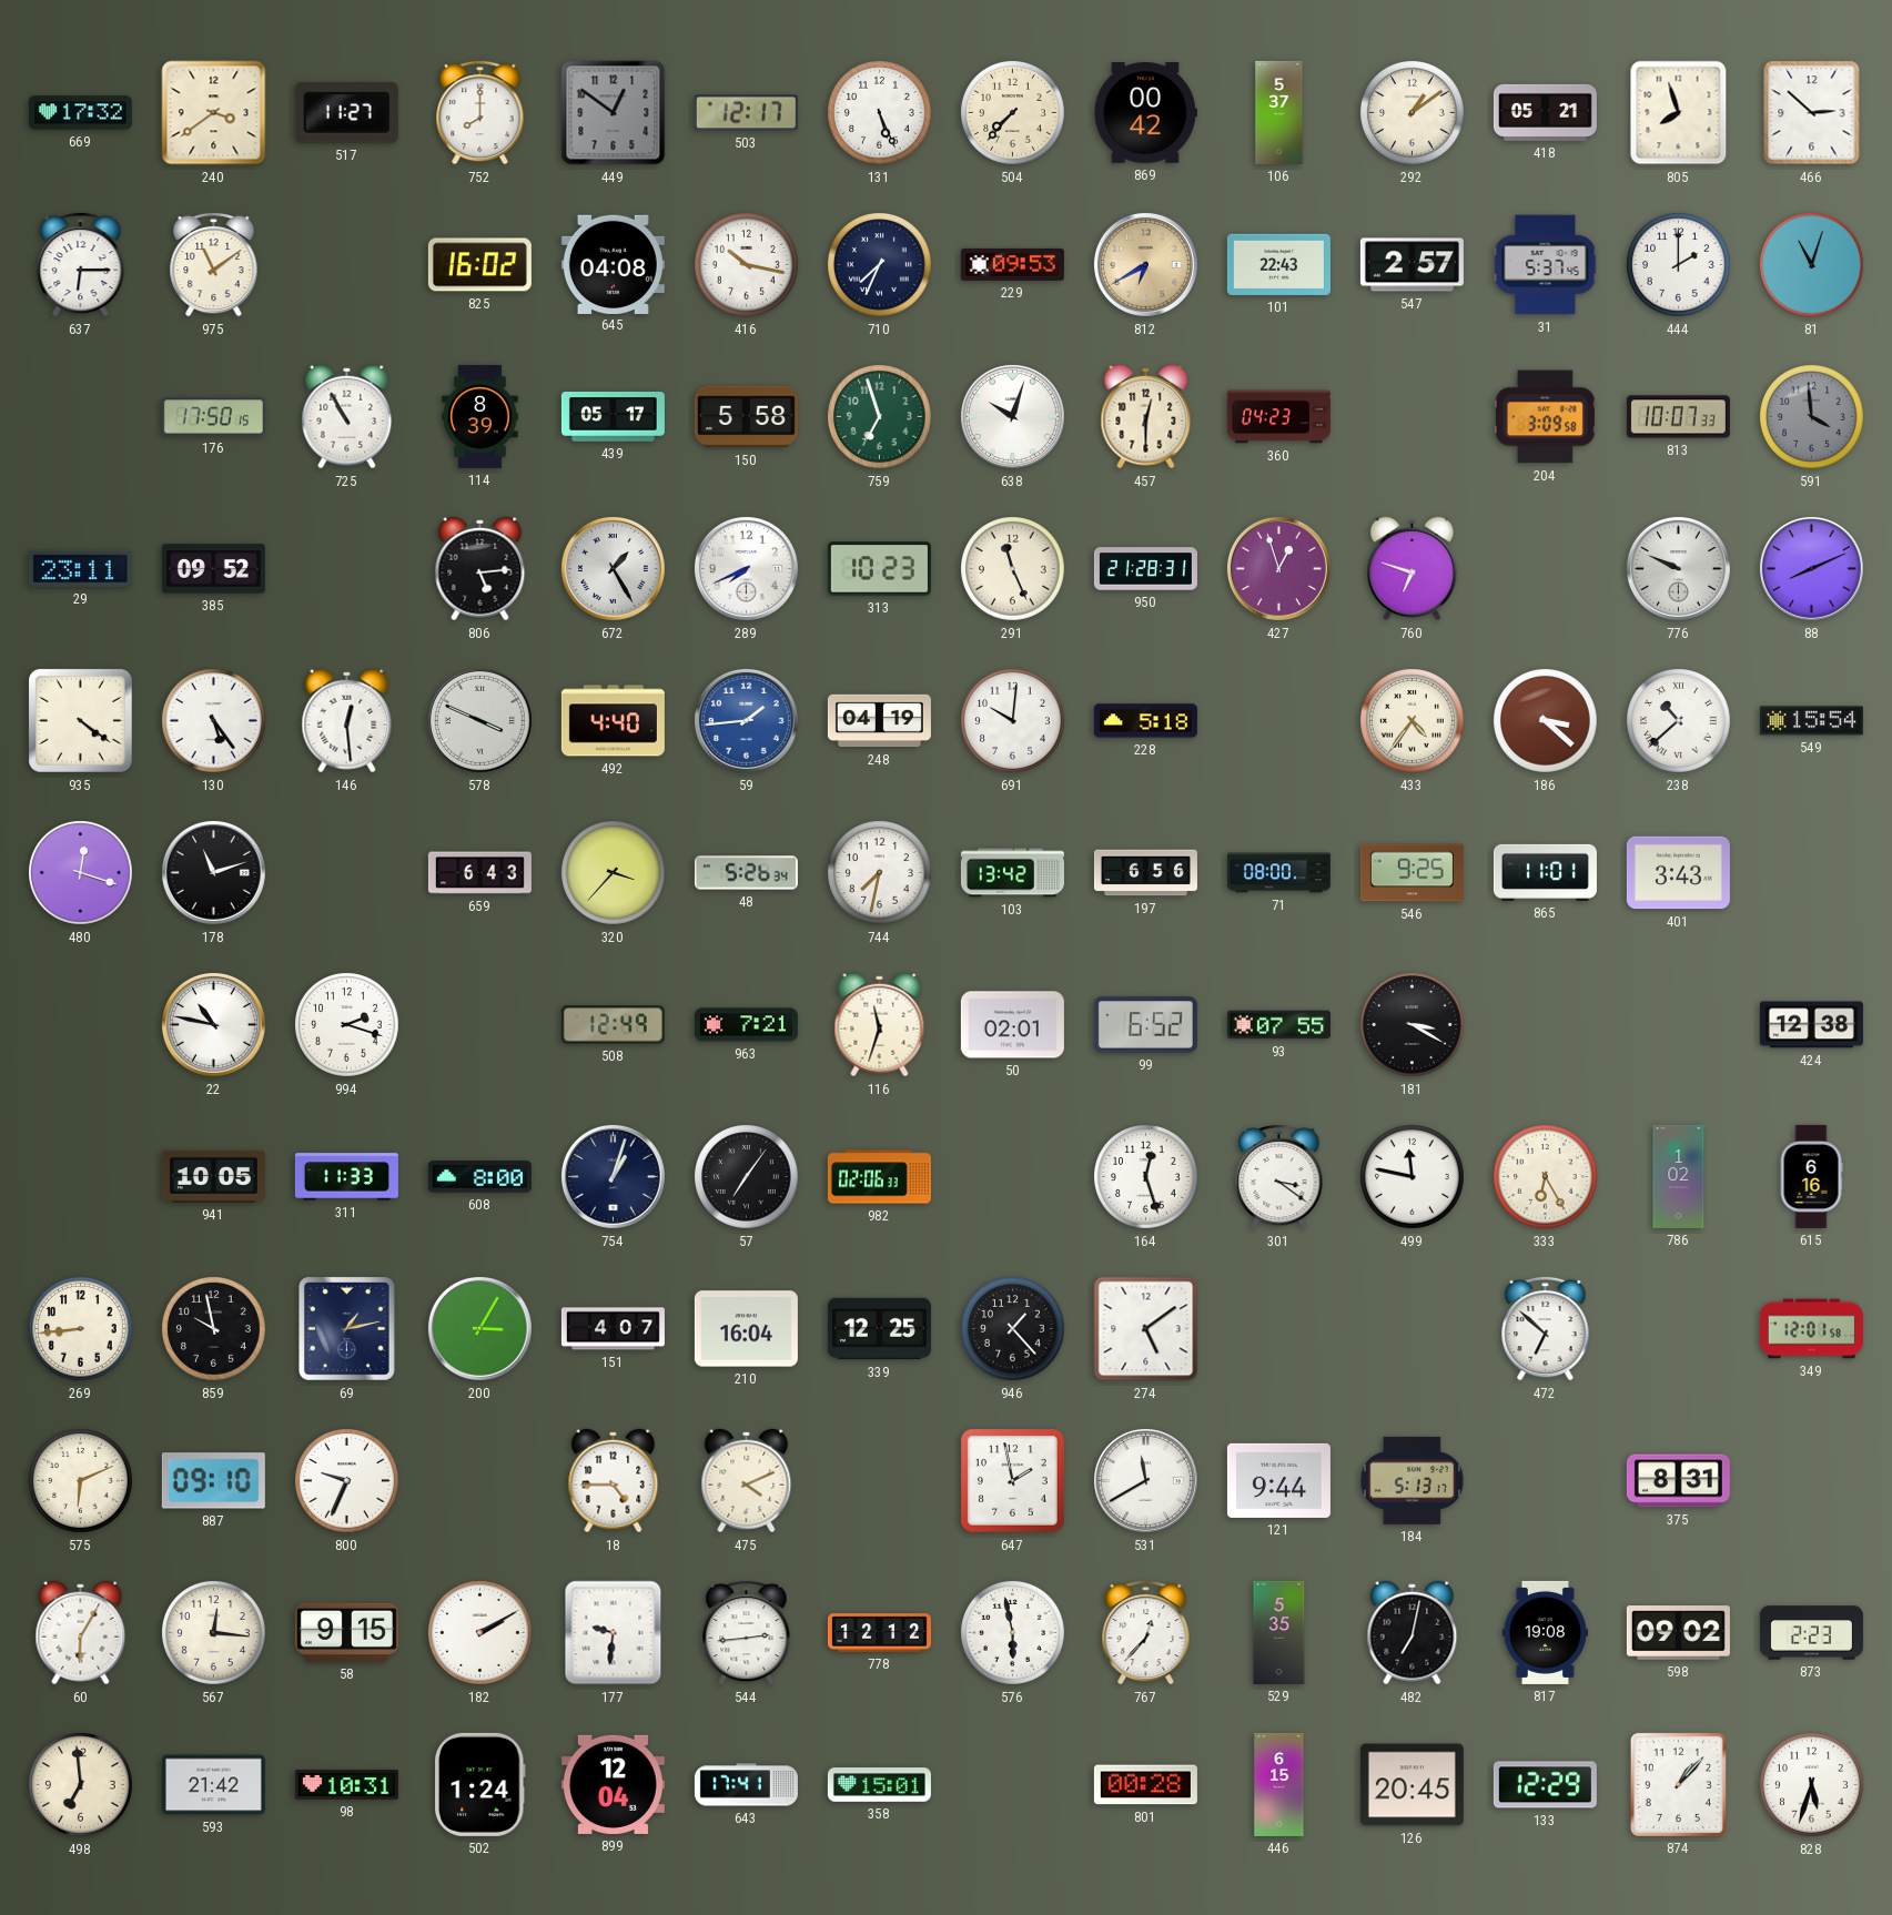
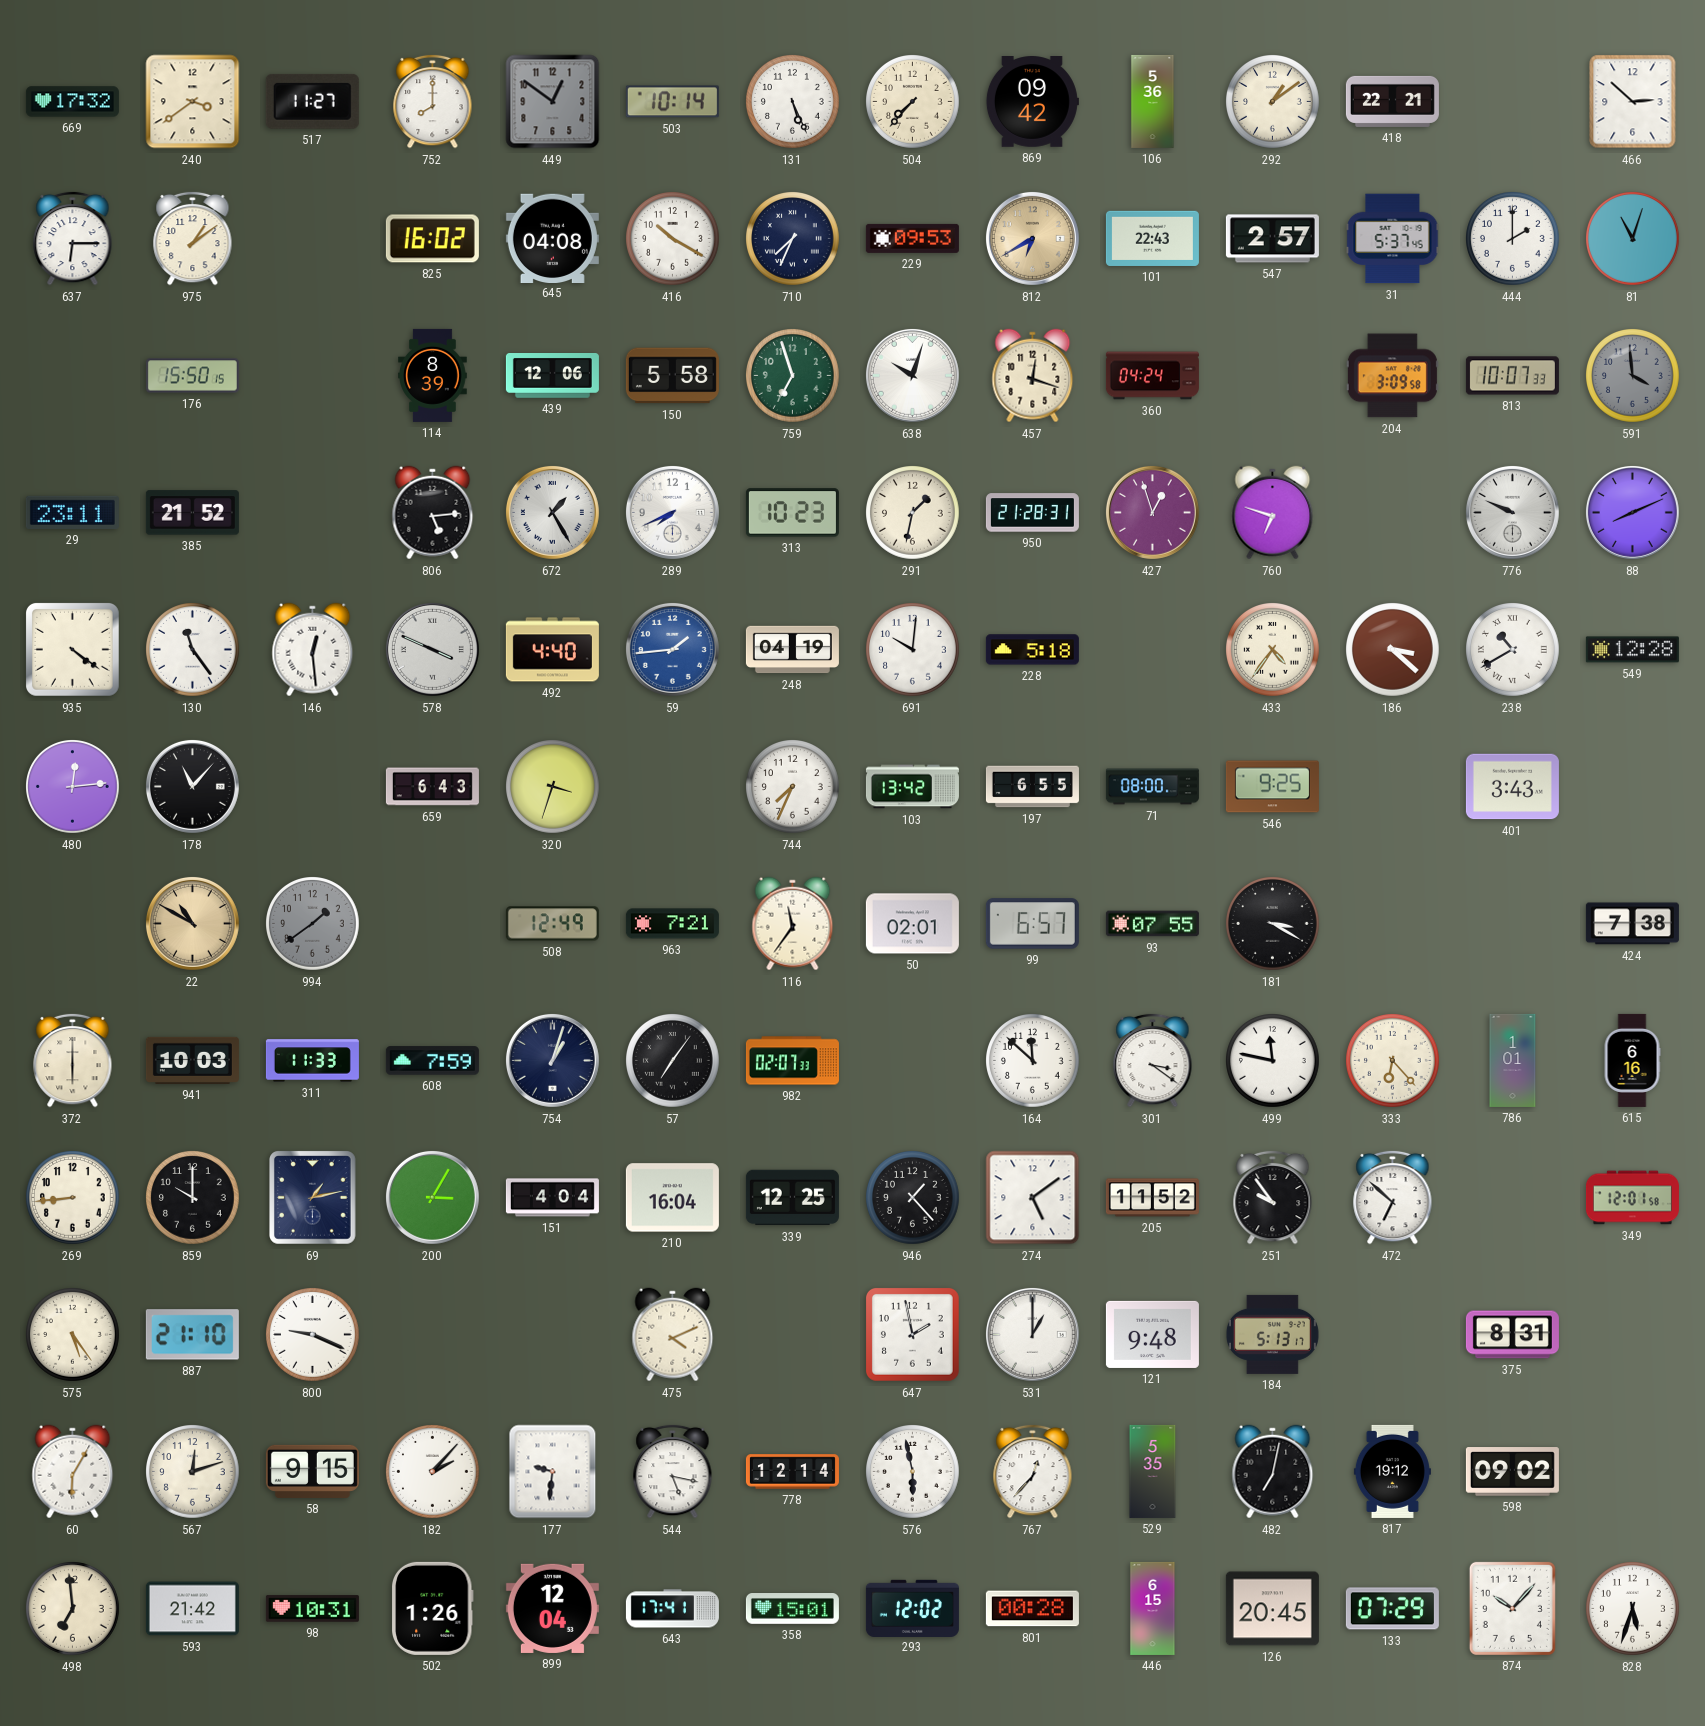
503: 12:17 -> 10:14
869: 00:42 -> 09:42
106: 5:37 -> 5:36
418: 05:21 -> 22:21
805: 7:57 -> none
975: 11:09 -> 1:09
416: 10:17 -> 10:20
176: 17:50 -> 15:50
725: 10:55 -> none
439: 05:17 -> 12:06
457: 12:30 -> 12:18
360: 04:23 -> 04:24
385: 09:52 -> 21:52
291: 11:26 -> 1:32
130: 5:24 -> 11:24
238: 10:38 -> 10:40
549: 15:54 -> 12:28
480: 12:18 -> 12:14
178: 11:12 -> 11:07
320: 3:37 -> 3:33
48: 5:26 -> none
744: 7:32 -> 7:34
197: 6:56 -> 6:55
865: 11:01 -> none
22: 10:47 -> 10:50
22 dial: white -> champagne
994: 2:18 -> 1:39
994 dial: white -> grey
116: 11:33 -> 11:36
99: 6:52 -> 6:57
424: 12:38 -> 7:38
372: none -> 6:00
941: 10:05 -> 10:03
608: 8:00 -> 7:59
982: 02:06 -> 02:07
164: 12:27 -> 11:52
333: 6:25 -> 6:23
786: 1:02 -> 1:01
859: 9:58 -> 10:00
151: 4:07 -> 4:04
205: none -> 11:52
251: none -> 9:54
575: 6:11 -> 5:24
887: 09:10 -> 21:10
800: 9:34 -> 9:19
18: 4:45 -> none
531: 11:40 -> 1:00
121: 9:44 -> 9:48
567: 12:16 -> 12:12
182: 2:10 -> 2:07
544: 2:44 -> 5:17
778: 12:12 -> 12:14
817: 19:08 -> 19:12
873: 2:23 -> none
502: 1:24 -> 1:26
293: none -> 12:02
133: 12:29 -> 07:29
874: 1:07 -> 10:07
